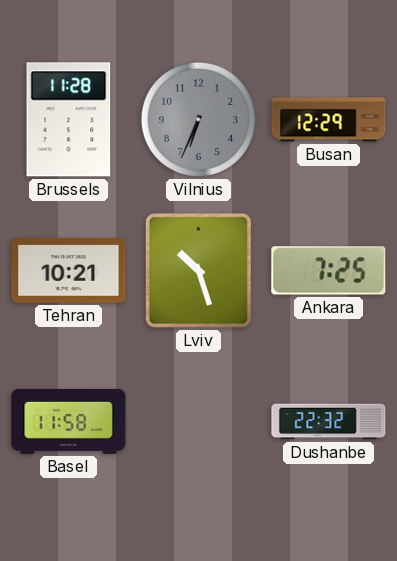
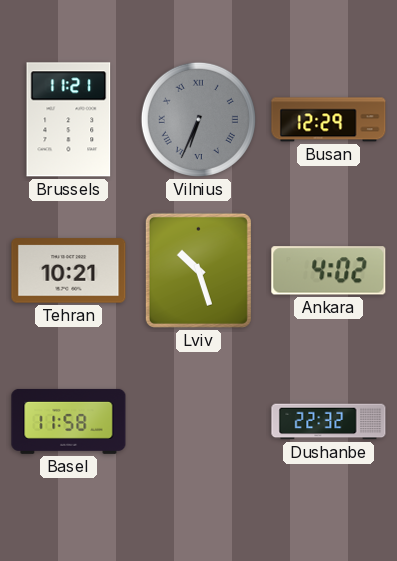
Brussels: 11:28 -> 11:21
Vilnius numerals: Arabic -> Roman
Ankara: 7:25 -> 4:02
